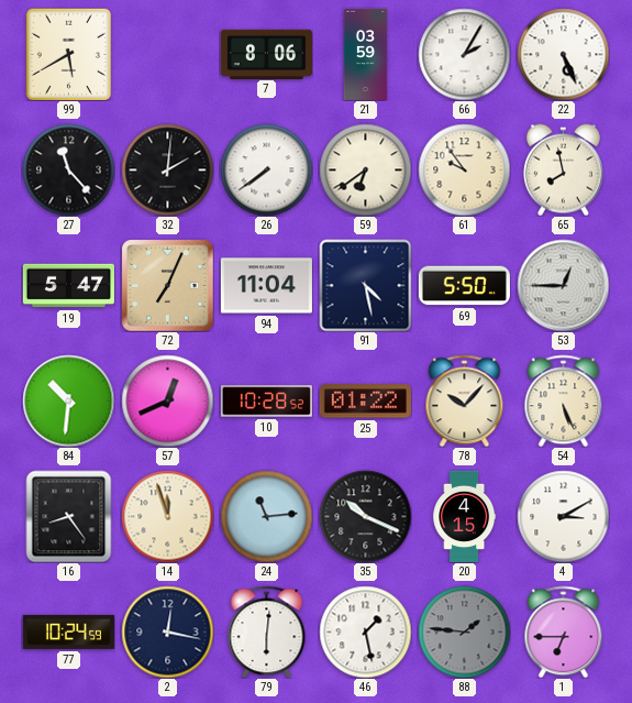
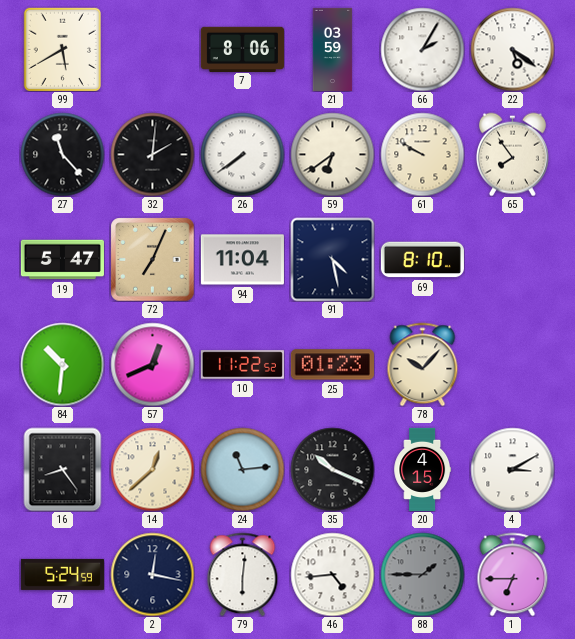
22: 5:26 -> 5:21
61: 9:54 -> 9:50
65: 7:58 -> 7:54
69: 5:50 -> 8:10
53: 12:45 -> none
10: 10:28 -> 11:22
25: 01:22 -> 01:23
54: 5:26 -> none
14: 11:57 -> 12:38
77: 10:24 -> 5:24
46: 1:28 -> 4:44
88: 1:46 -> 1:45
